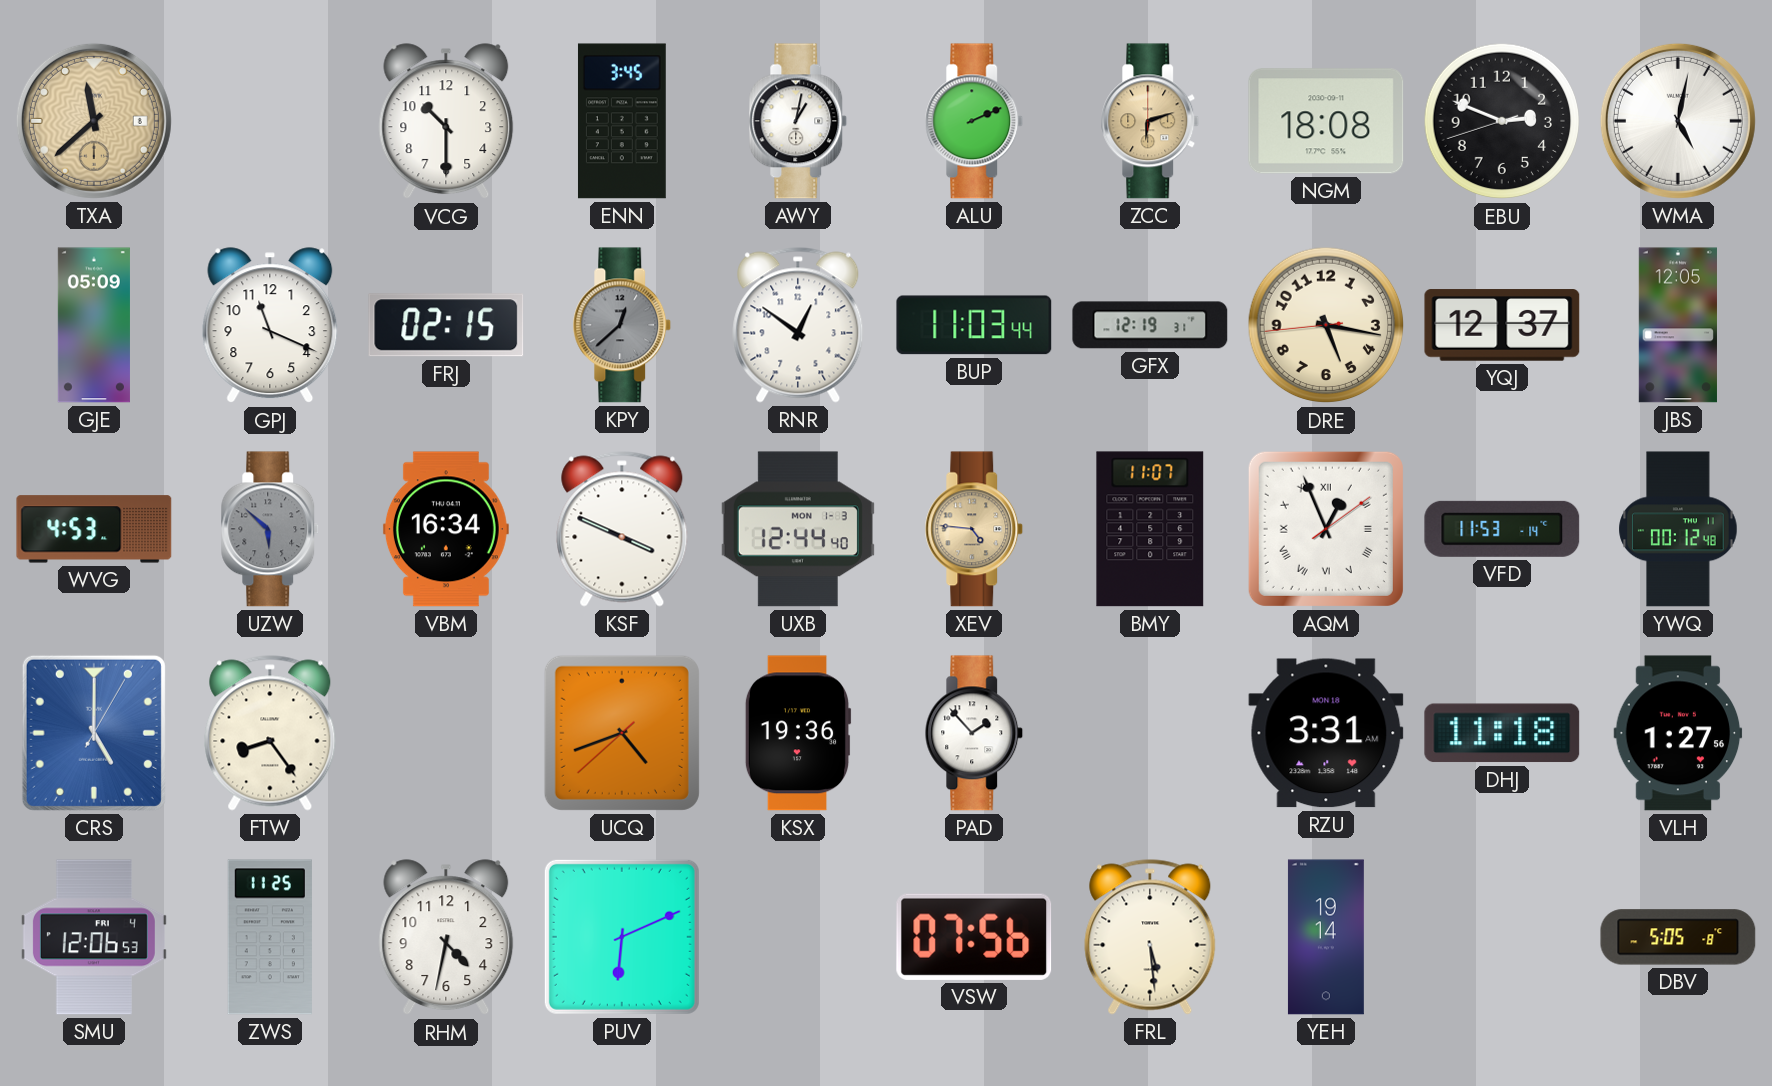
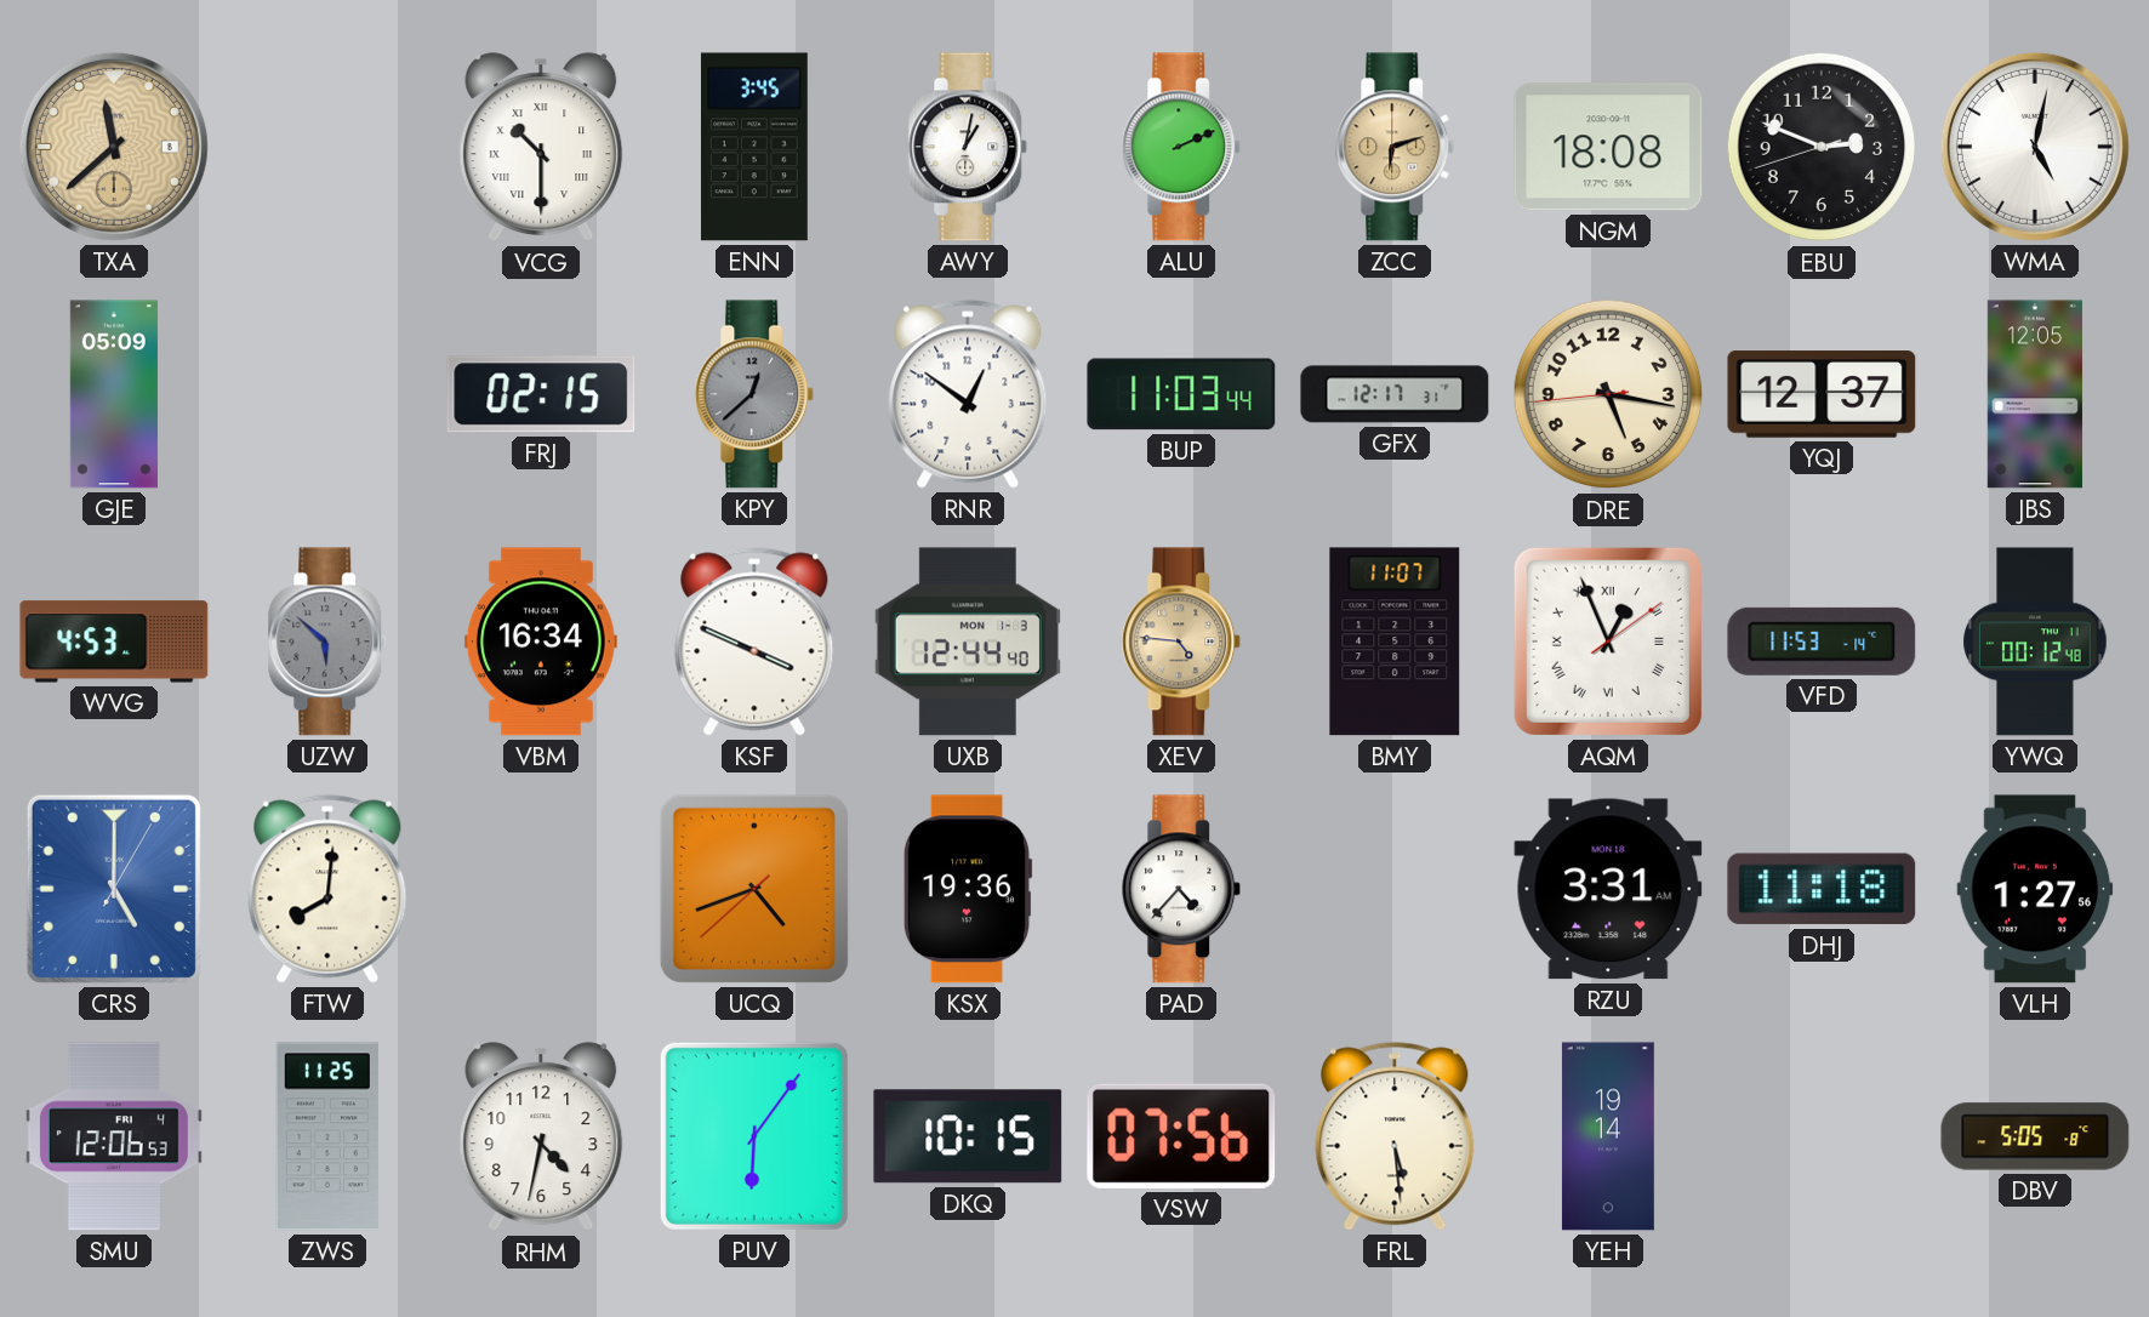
VCG numerals: Arabic -> Roman
GPJ: 11:19 -> none
GFX: 12:19 -> 12:17
FTW: 8:24 -> 8:01
PAD: 1:53 -> 4:37
PUV: 6:11 -> 6:06
DKQ: none -> 10:15
